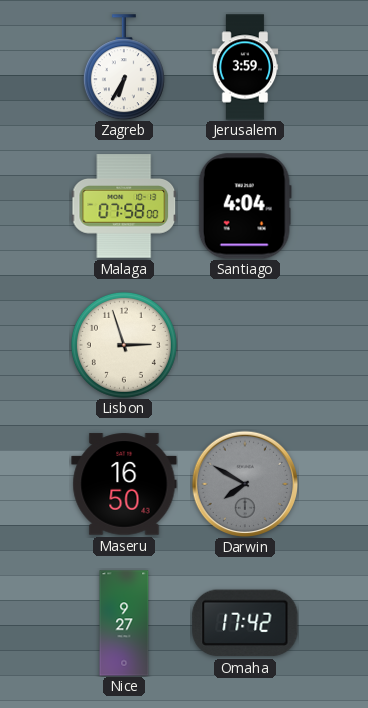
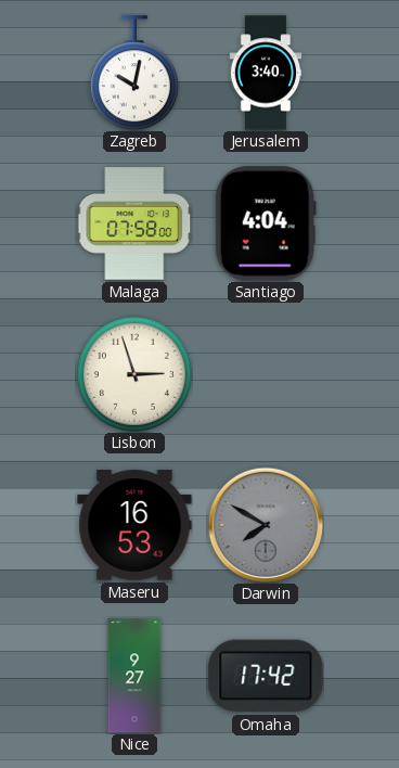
Zagreb: 6:35 -> 10:02
Jerusalem: 3:59 -> 3:40
Maseru: 16:50 -> 16:53
